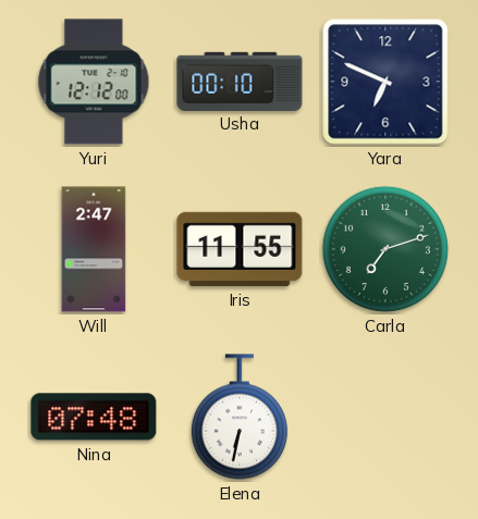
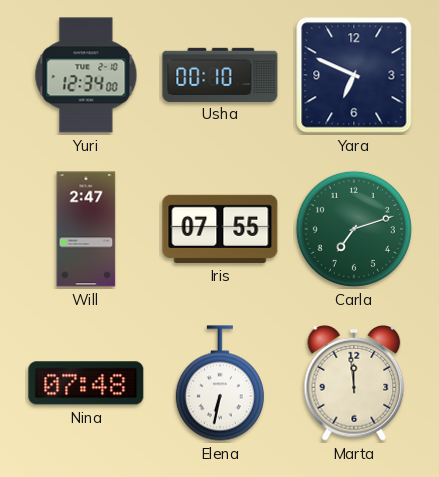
Yuri: 12:12 -> 12:34
Iris: 11:55 -> 07:55
Marta: none -> 11:59
